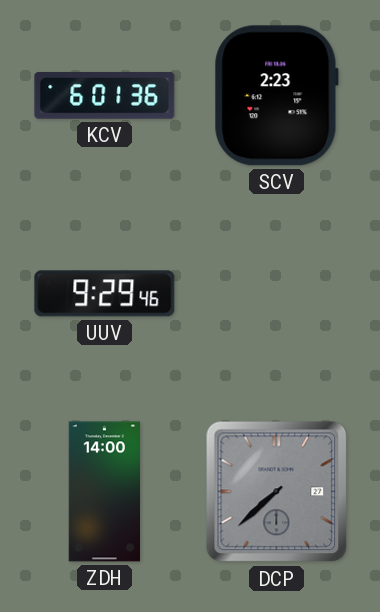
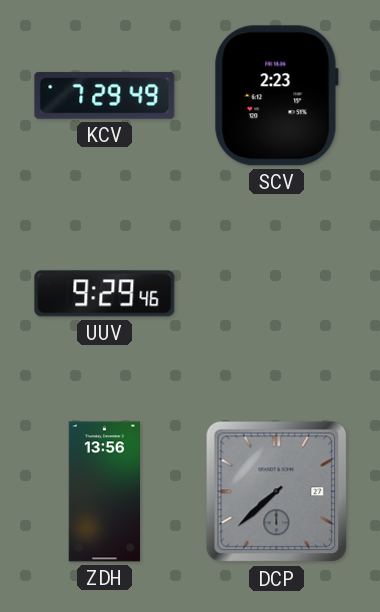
KCV: 6:01 -> 7:29
ZDH: 14:00 -> 13:56
